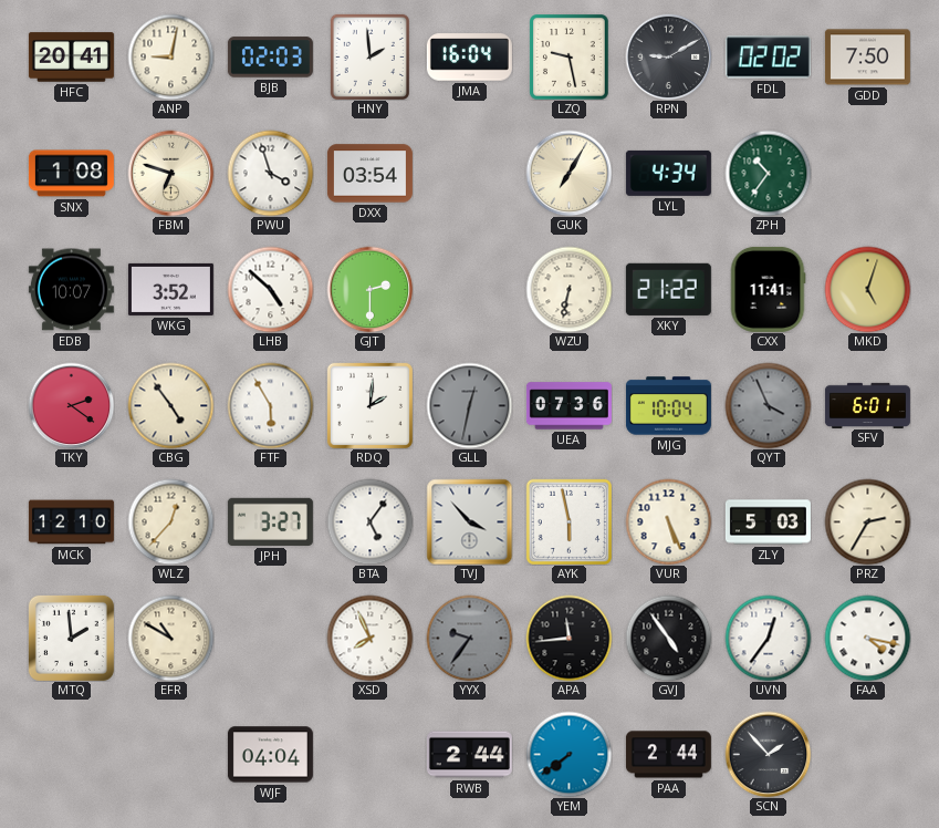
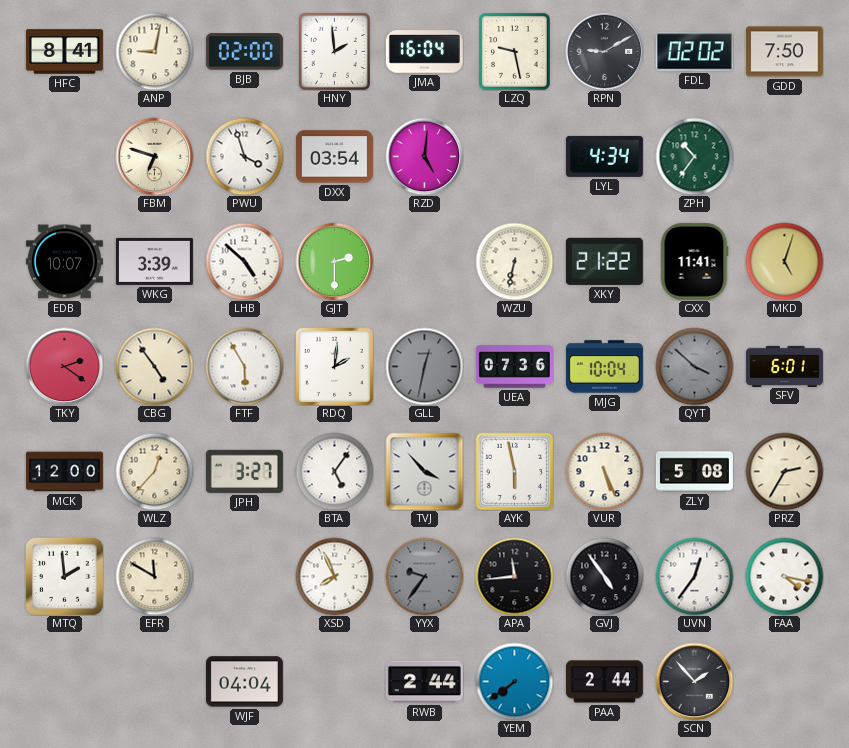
HFC: 20:41 -> 8:41
BJB: 02:03 -> 02:00
SNX: 1:08 -> none
RZD: none -> 5:01
GUK: 7:05 -> none
WKG: 3:52 -> 3:39
QYT: 3:56 -> 3:52
MCK: 12:10 -> 12:00
ZLY: 5:03 -> 5:08
EFR: 10:50 -> 11:50
